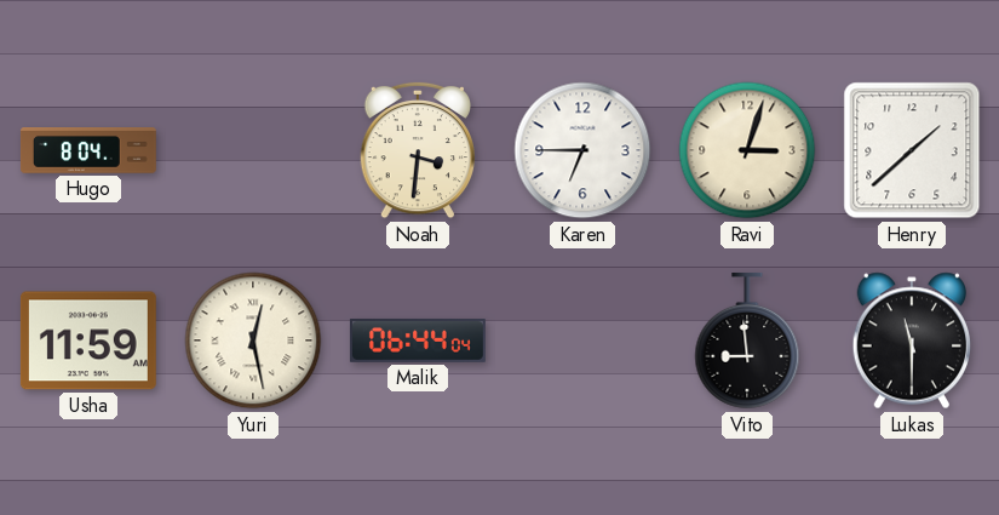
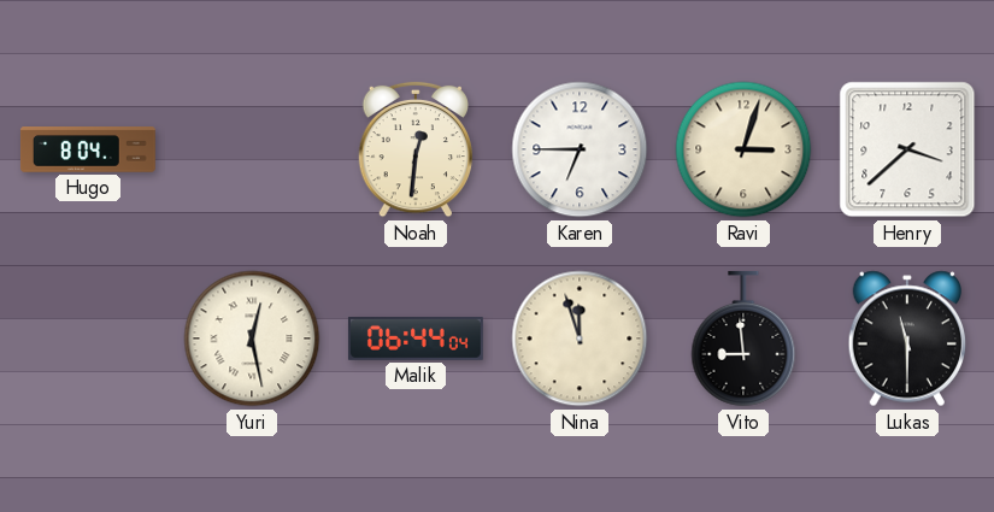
Noah: 3:31 -> 12:31
Henry: 1:38 -> 3:38
Usha: 11:59 -> none
Nina: none -> 11:57
